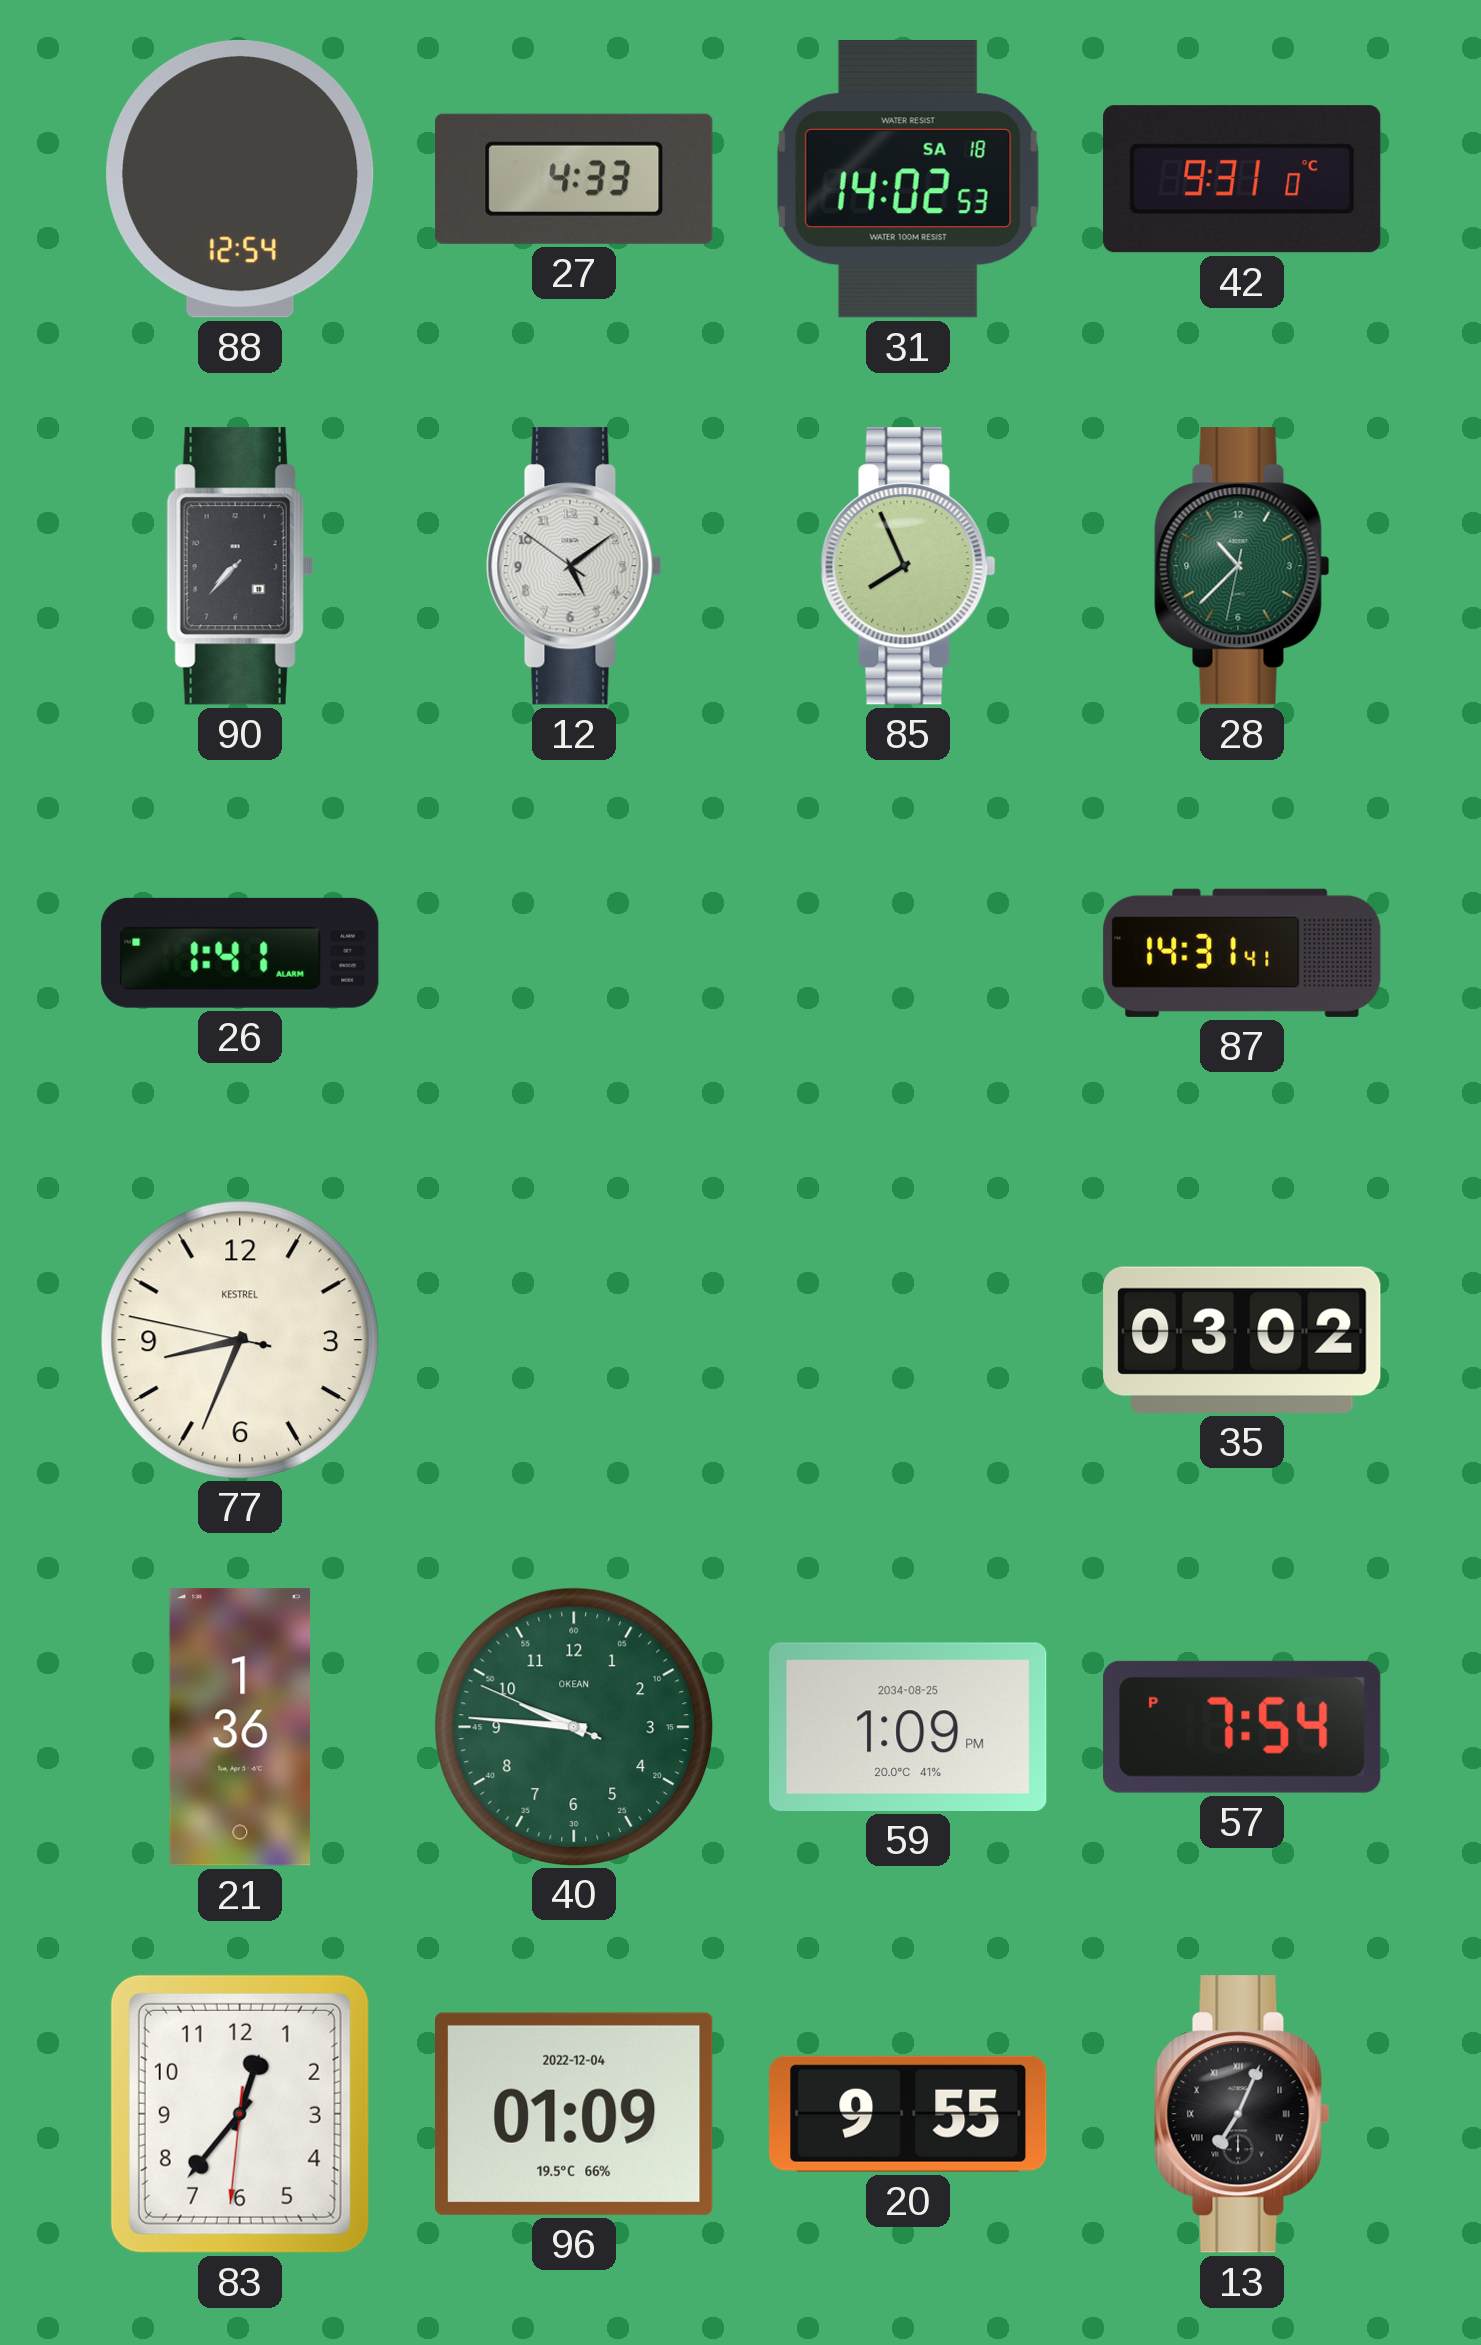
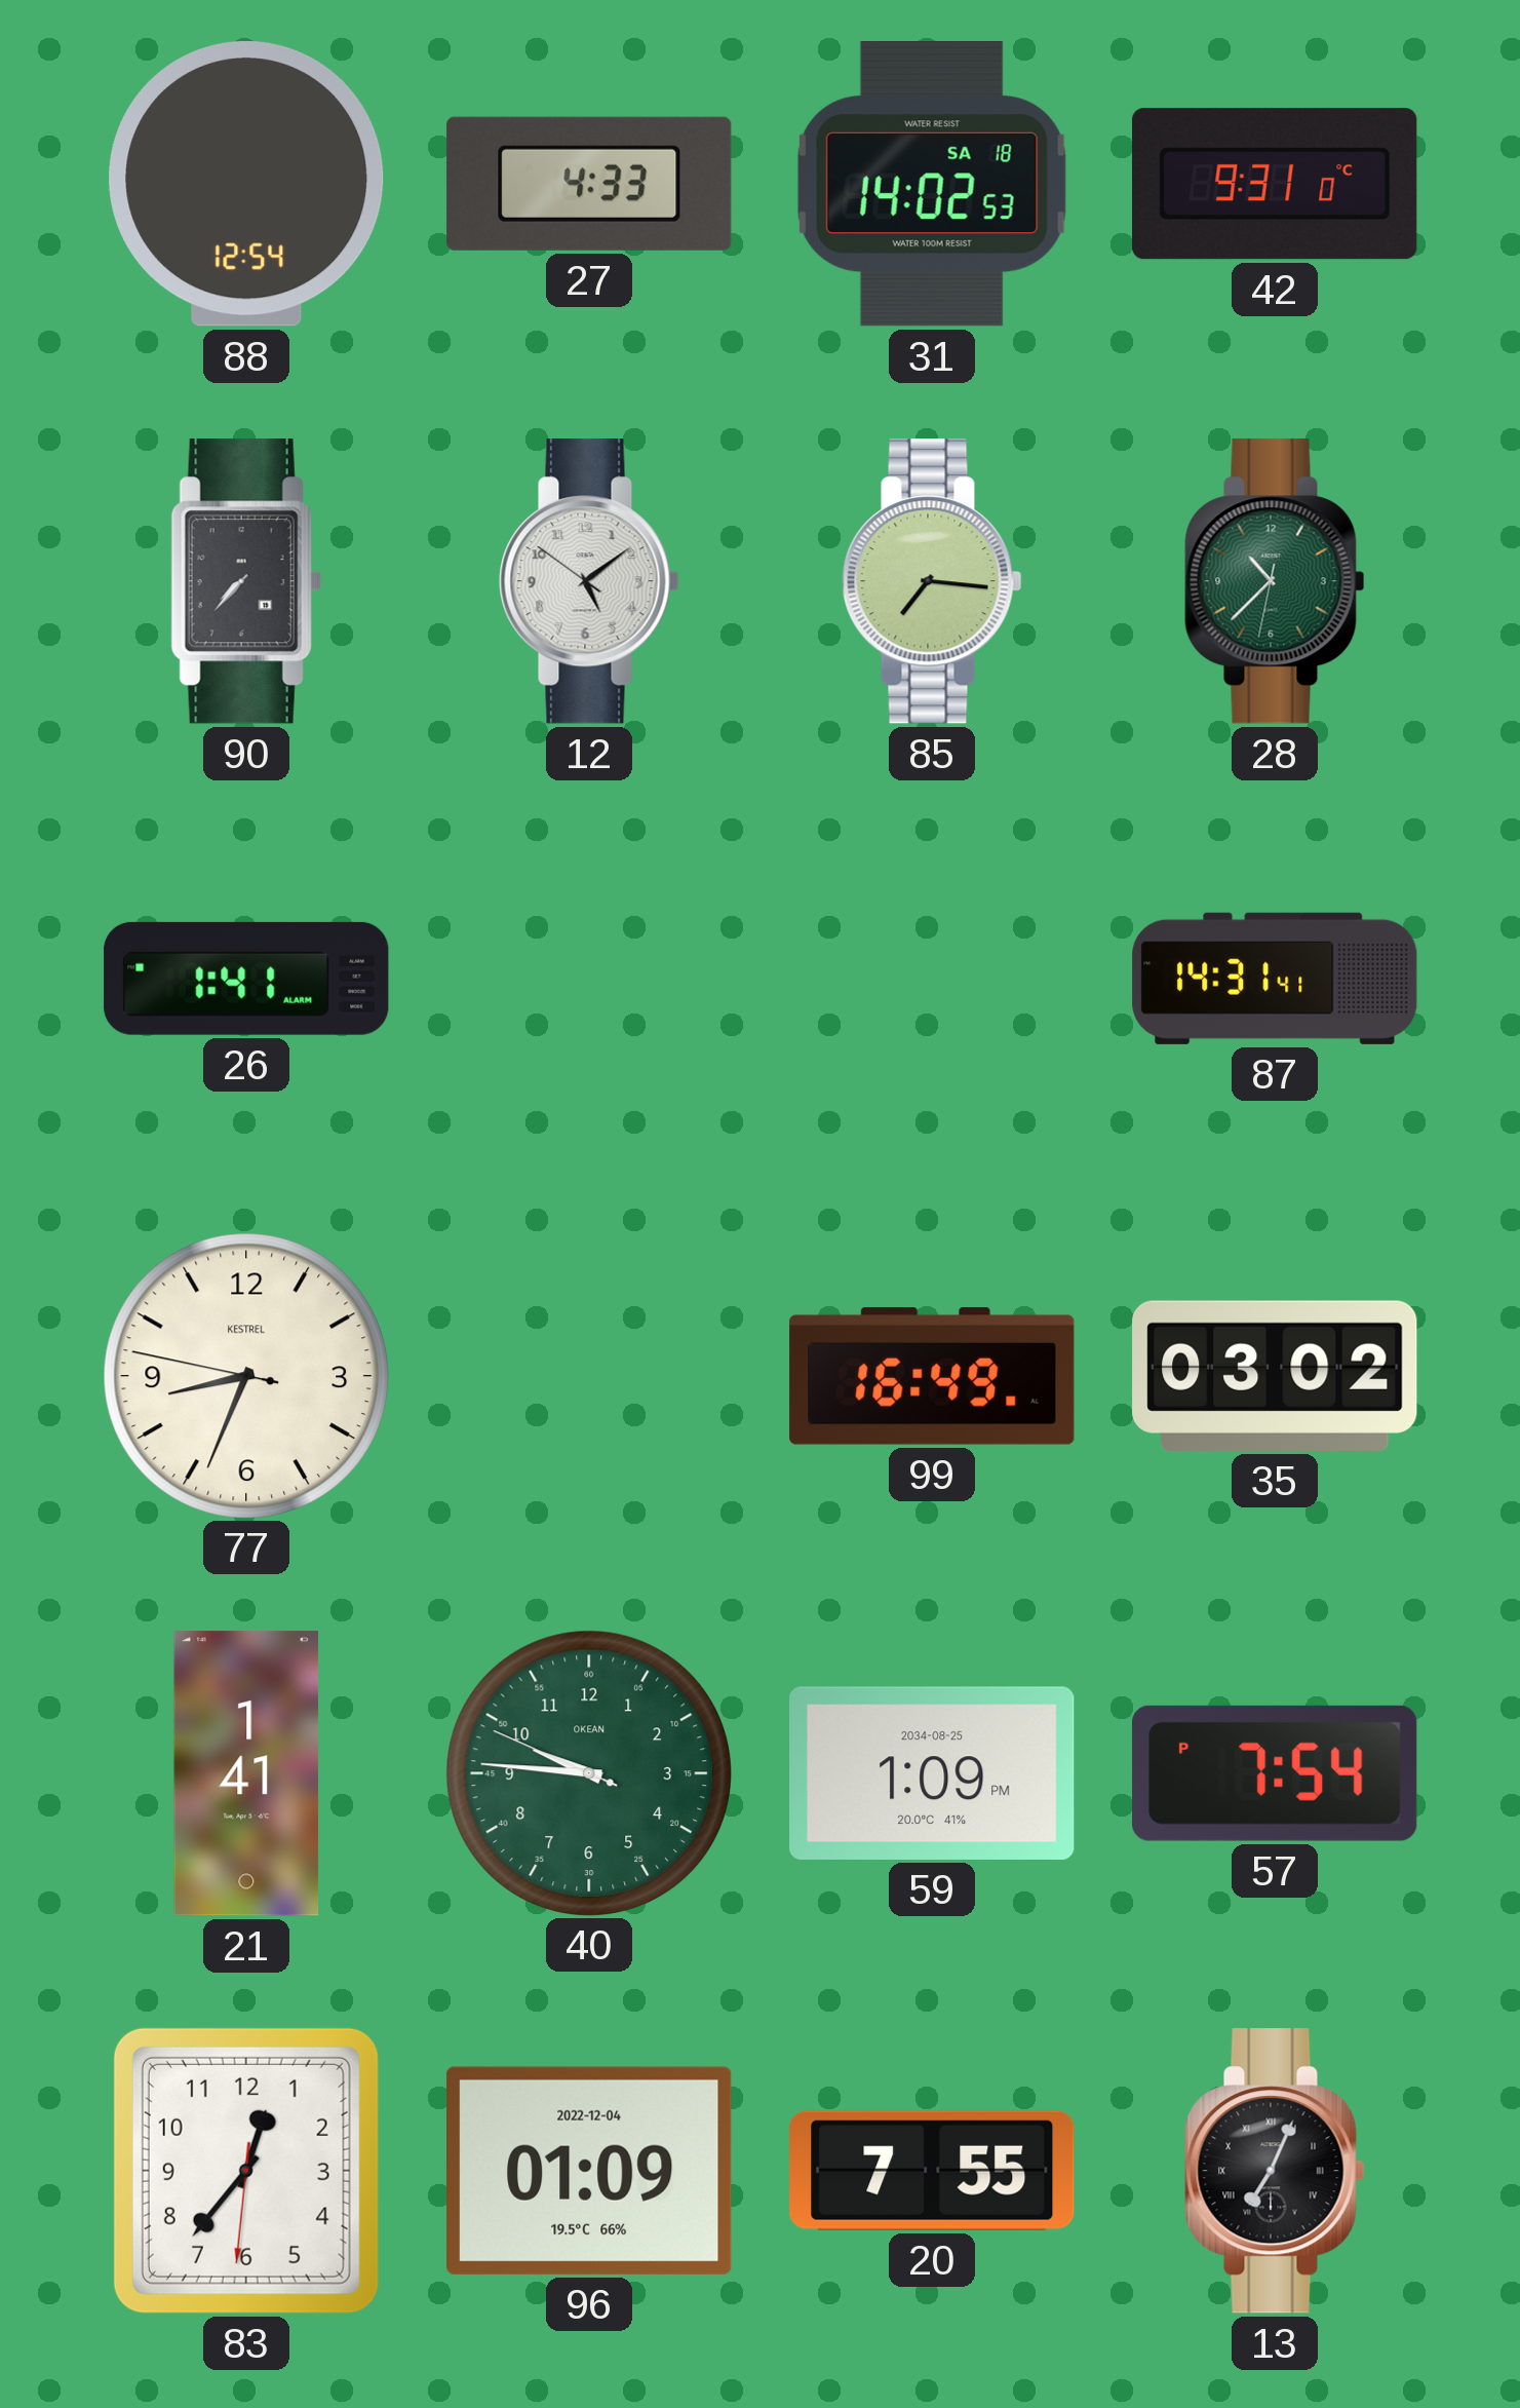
85: 7:56 -> 7:16
99: none -> 16:49
21: 1:36 -> 1:41
20: 9:55 -> 7:55
